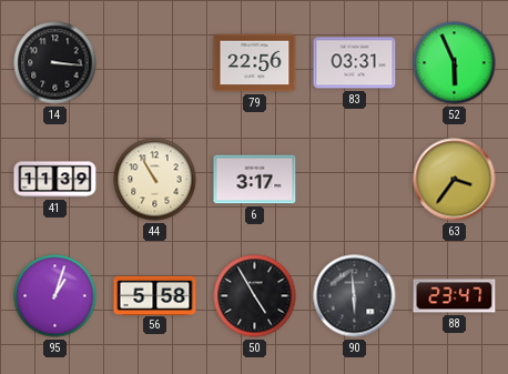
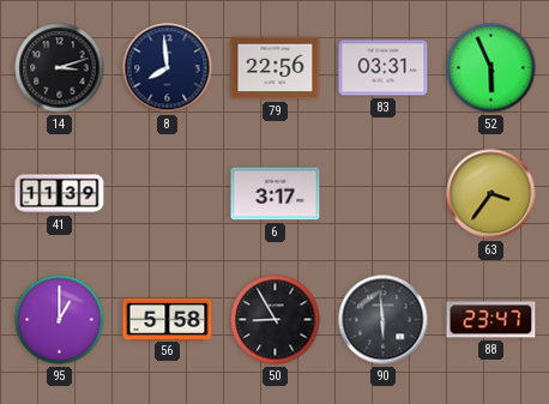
14: 3:16 -> 3:12
8: none -> 7:59
44: 10:55 -> none
95: 1:03 -> 1:00
50: 4:55 -> 8:55
